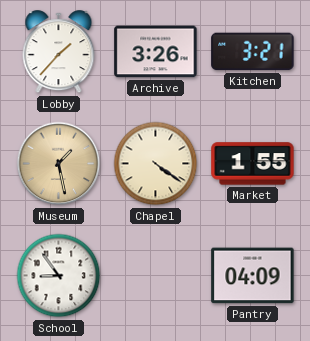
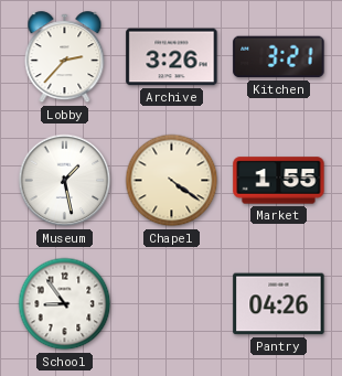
Lobby: 1:37 -> 2:37
Museum dial: champagne -> white
Pantry: 04:09 -> 04:26
